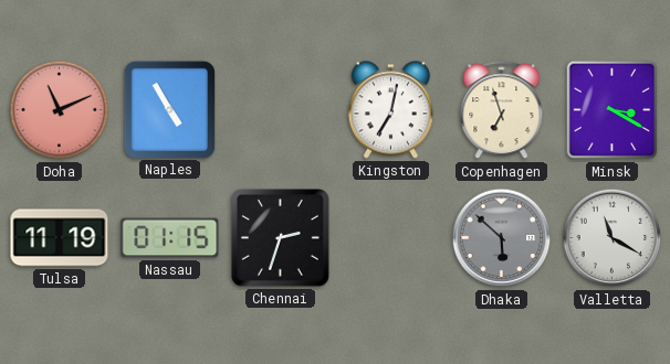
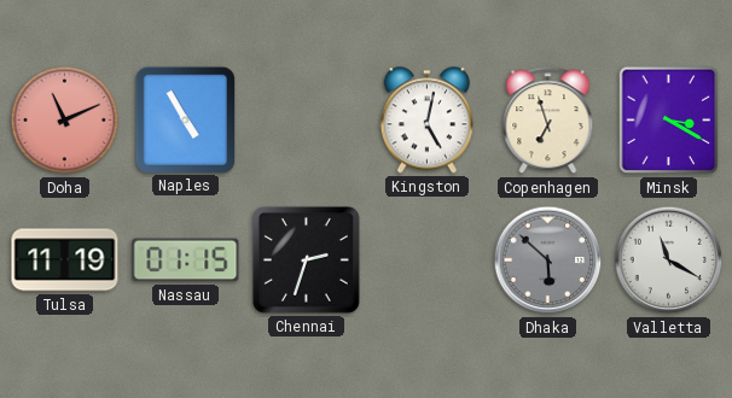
Kingston: 7:02 -> 5:02
